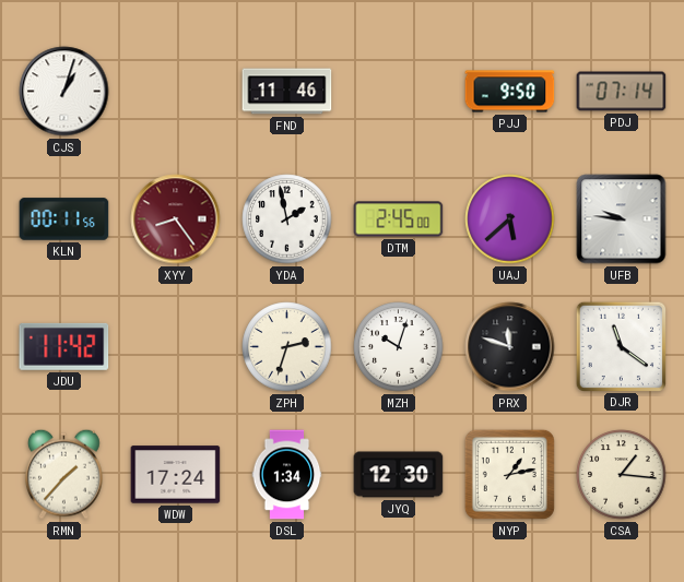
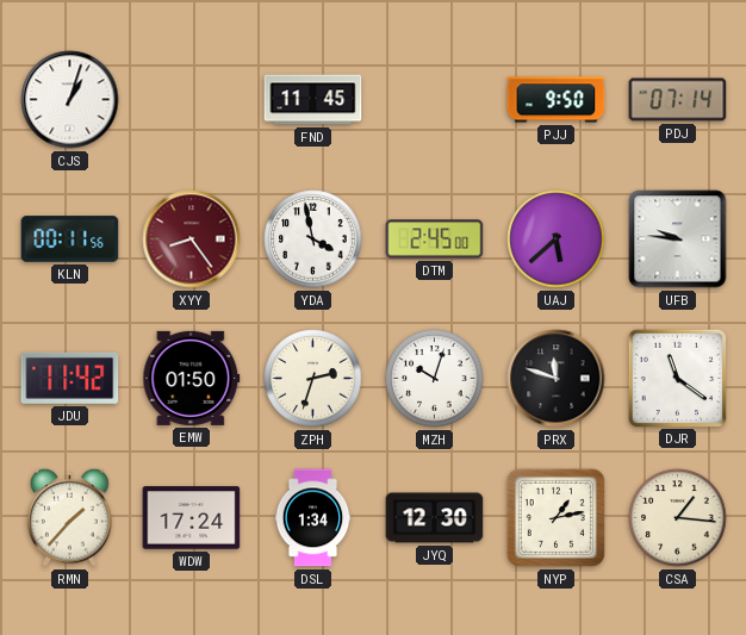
FND: 11:46 -> 11:45
YDA: 1:58 -> 3:58
EMW: none -> 01:50
